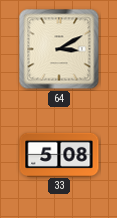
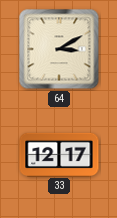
33: 5:08 -> 12:17
